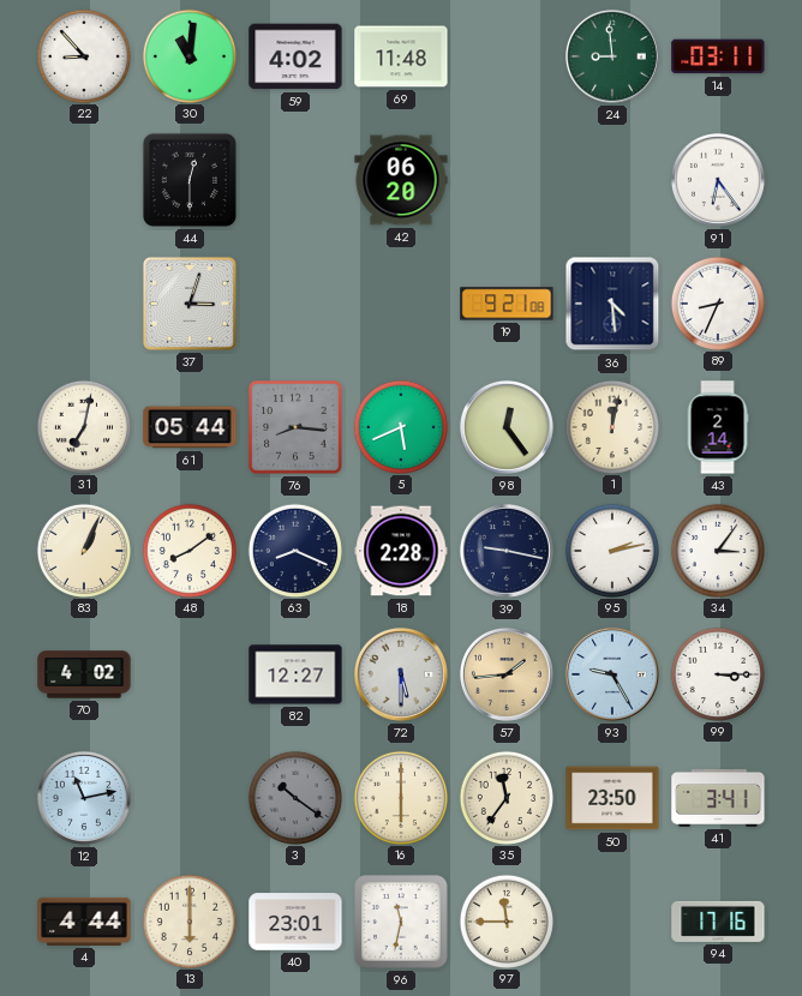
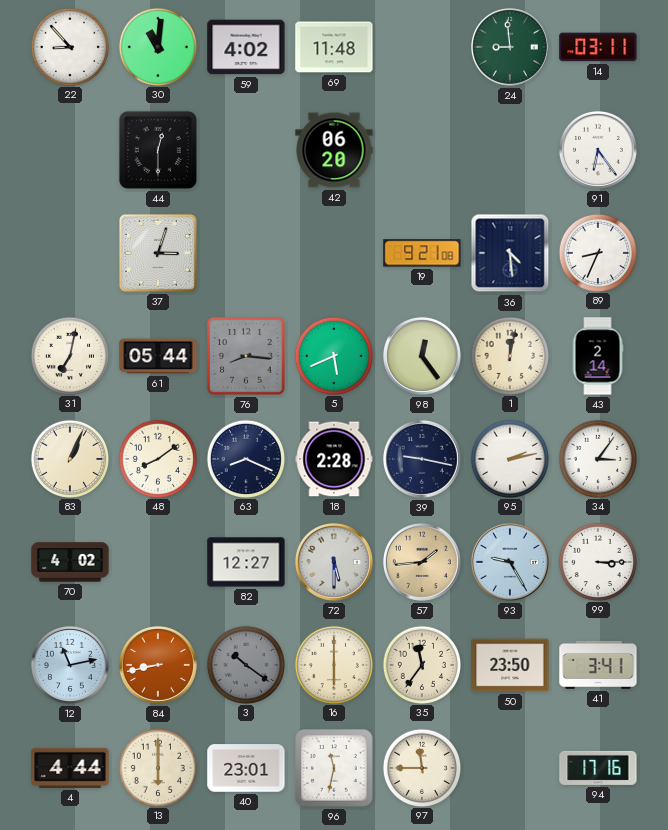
84: none -> 8:43
